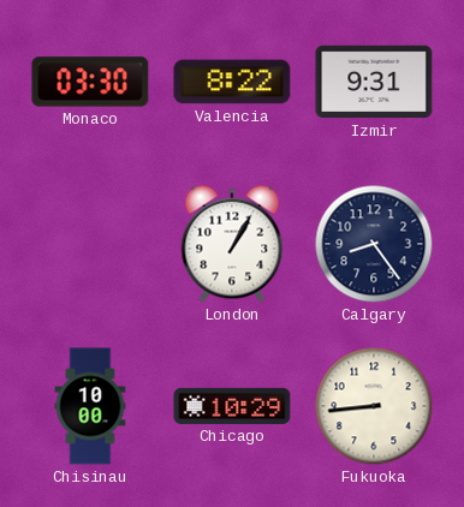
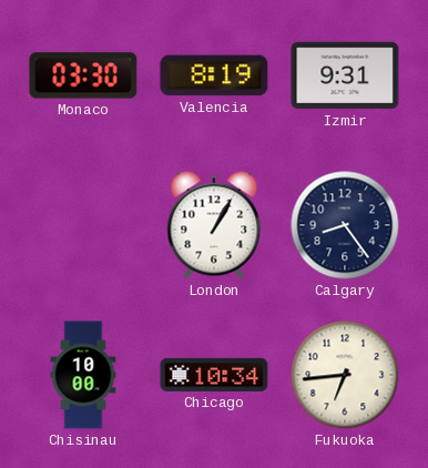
Valencia: 8:22 -> 8:19
Chicago: 10:29 -> 10:34
Fukuoka: 8:44 -> 6:44
